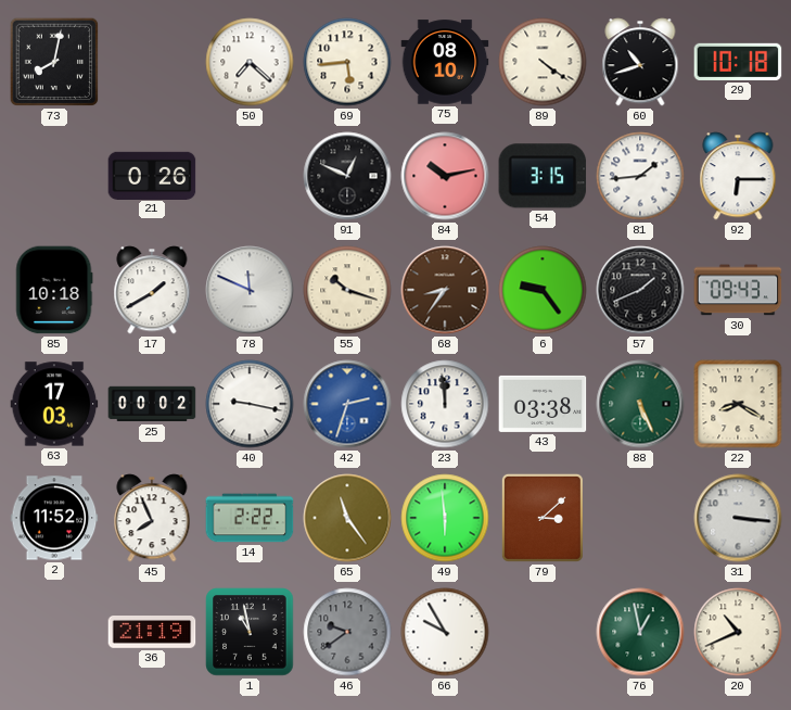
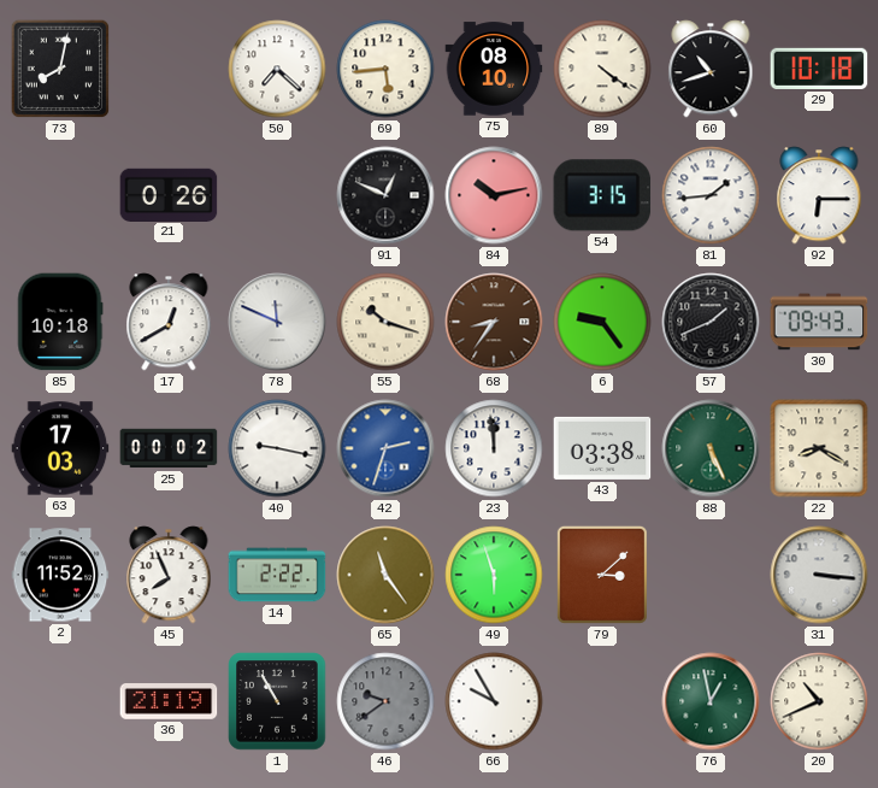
17: 1:40 -> 12:40
49: 5:59 -> 5:57
1: 10:58 -> 10:55
